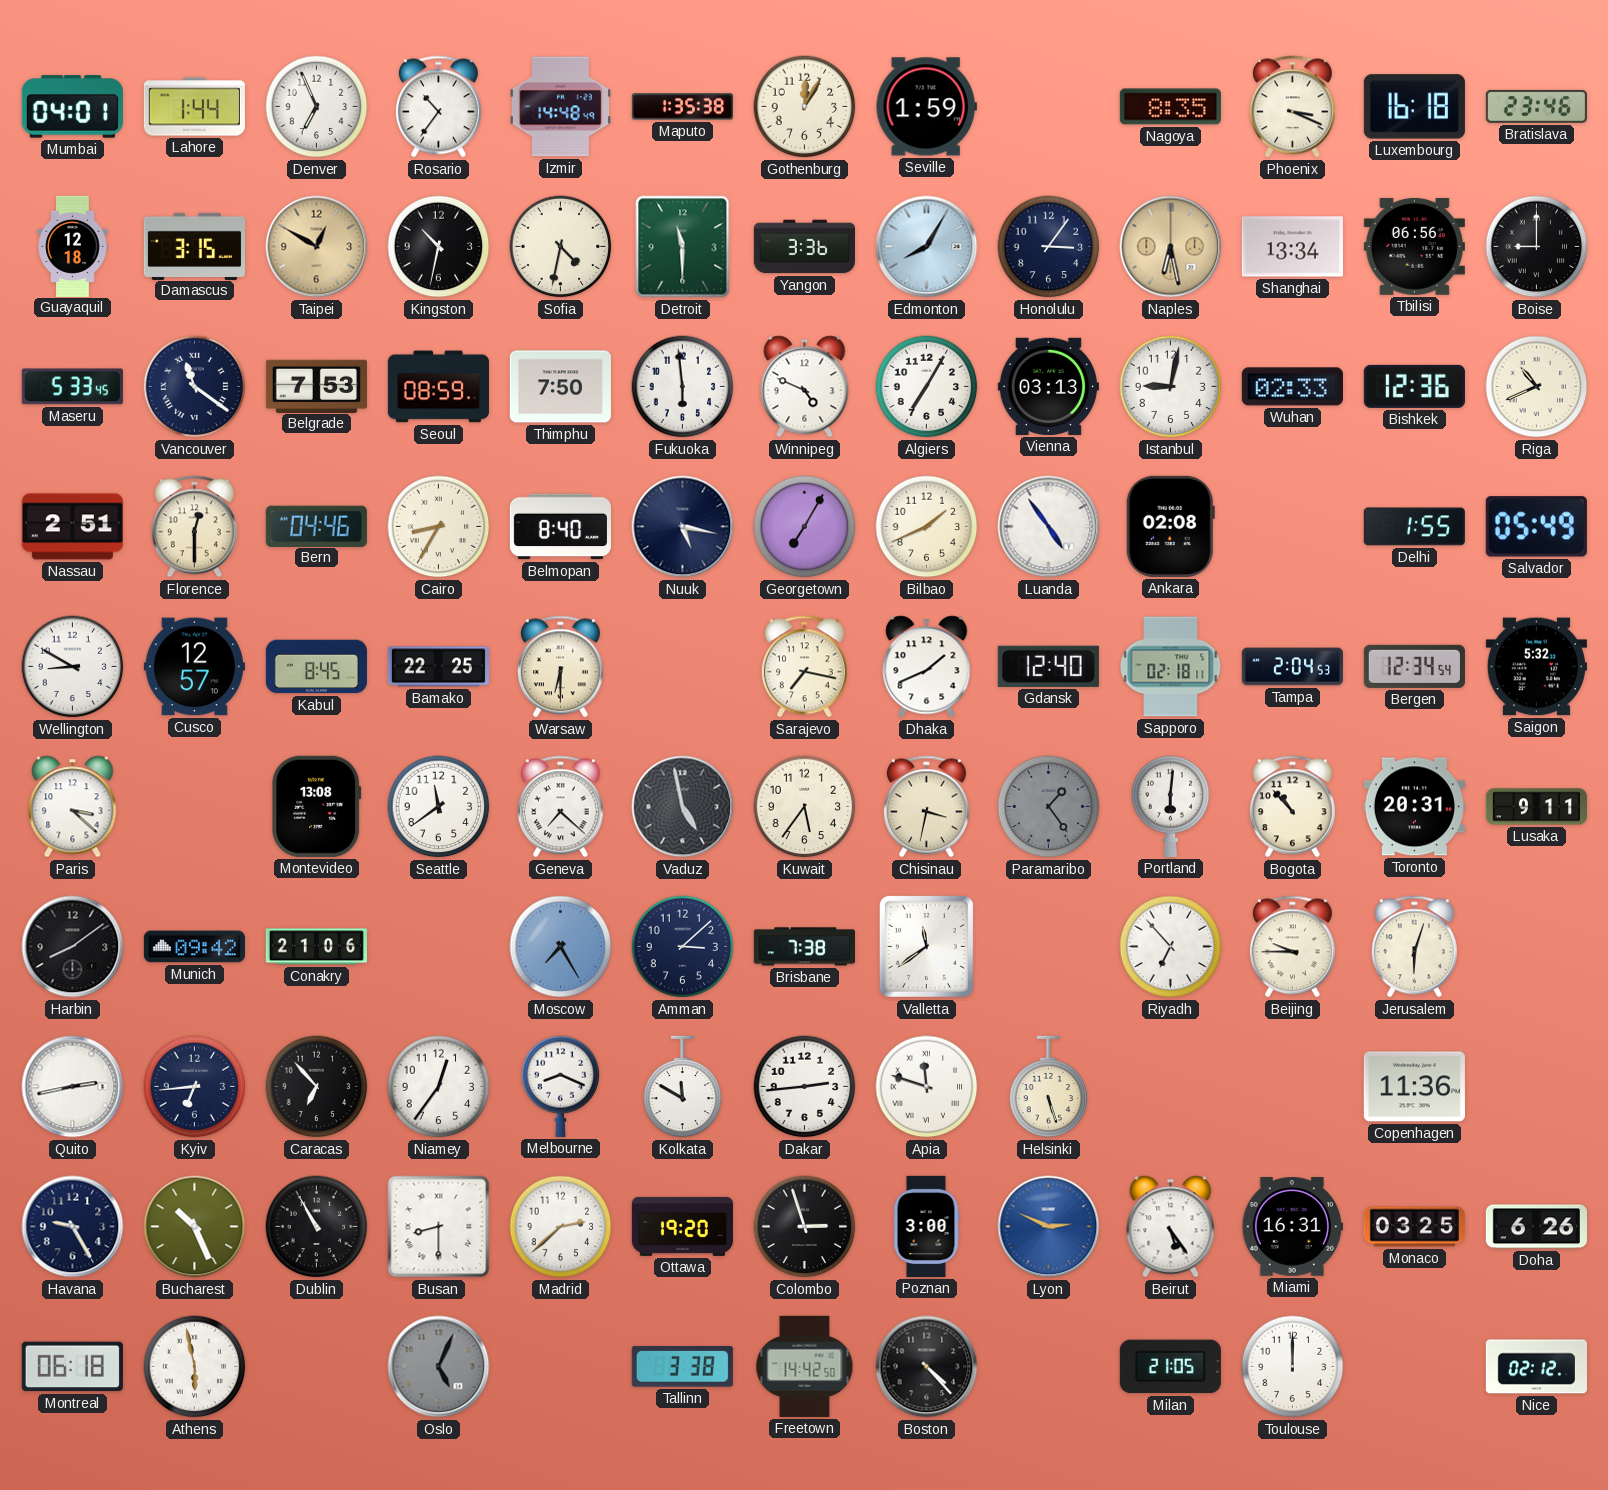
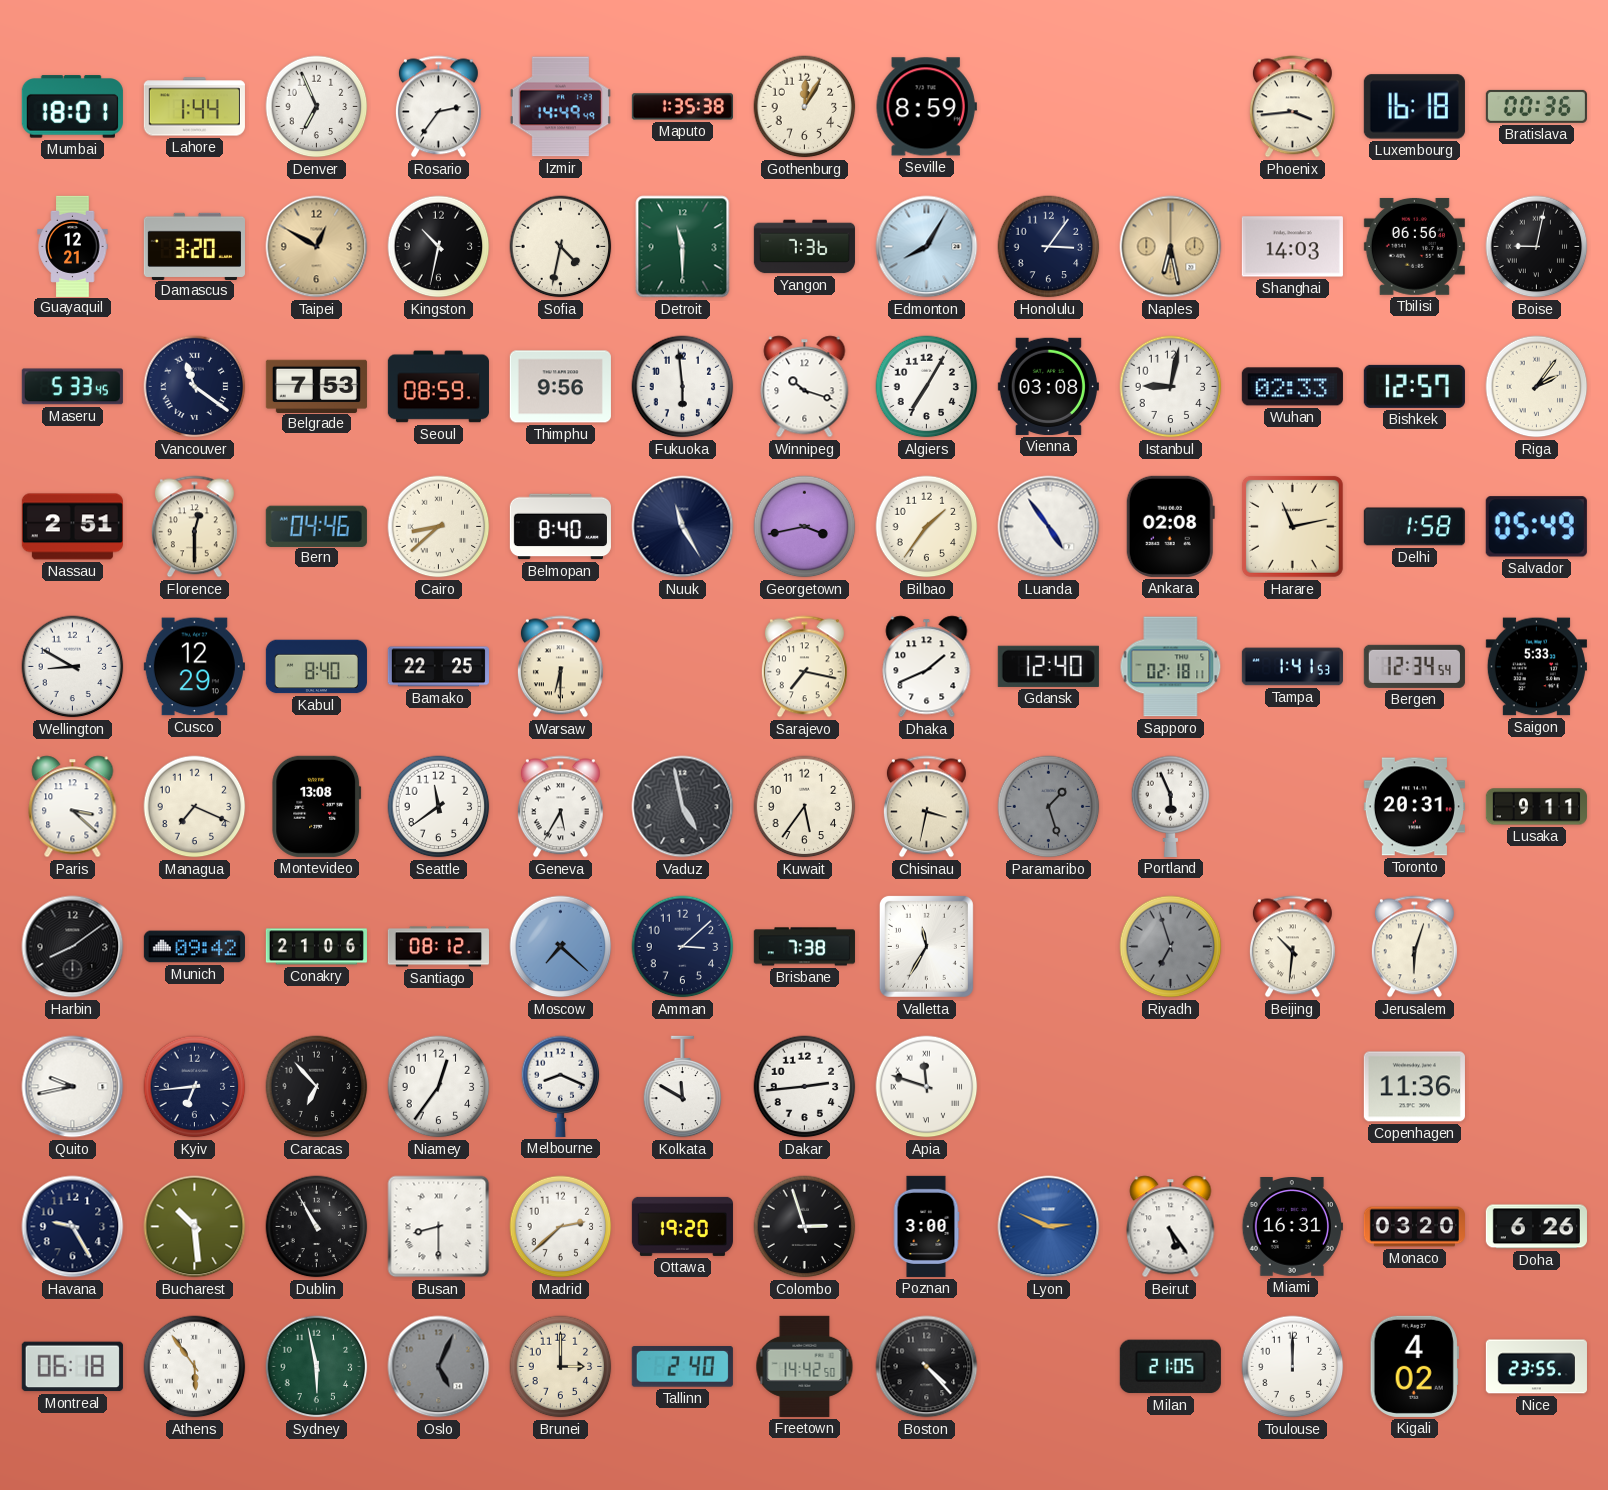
Mumbai: 04:01 -> 18:01
Rosario: 10:36 -> 2:36
Izmir: 14:48 -> 14:49
Seville: 1:59 -> 8:59
Nagoya: 8:35 -> none
Phoenix: 3:19 -> 3:44
Bratislava: 23:46 -> 00:36
Guayaquil: 12:18 -> 12:21
Damascus: 3:15 -> 3:20
Yangon: 3:36 -> 7:36
Shanghai: 13:34 -> 14:03
Boise: 9:00 -> 9:02
Thimphu: 7:50 -> 9:56
Winnipeg: 4:49 -> 10:18
Vienna: 03:13 -> 03:08
Bishkek: 12:36 -> 12:57
Riga: 10:41 -> 2:06
Cairo: 8:35 -> 8:38
Nuuk: 5:17 -> 11:25
Georgetown: 7:05 -> 3:43
Bilbao: 1:41 -> 1:36
Harare: none -> 11:13
Delhi: 1:55 -> 1:58
Cusco: 12:57 -> 12:29
Kabul: 8:45 -> 8:40
Tampa: 2:04 -> 1:41
Saigon: 5:32 -> 5:33
Managua: none -> 7:19
Geneva: 7:22 -> 5:35
Paramaribo: 1:24 -> 1:27
Portland: 6:01 -> 5:56
Bogota: 10:53 -> none
Santiago: none -> 08:12
Moscow: 7:25 -> 7:22
Valletta: 11:39 -> 11:35
Riyadh: 6:53 -> 6:57
Riyadh dial: white -> grey
Beijing: 9:45 -> 10:31
Quito: 2:43 -> 9:43
Helsinki: 5:27 -> none
Bucharest: 10:26 -> 10:29
Monaco: 03:25 -> 03:20
Athens: 5:58 -> 5:54
Sydney: none -> 5:58
Brunei: none -> 3:00
Tallinn: 3:38 -> 2:40
Kigali: none -> 4:02
Nice: 02:12 -> 23:55
